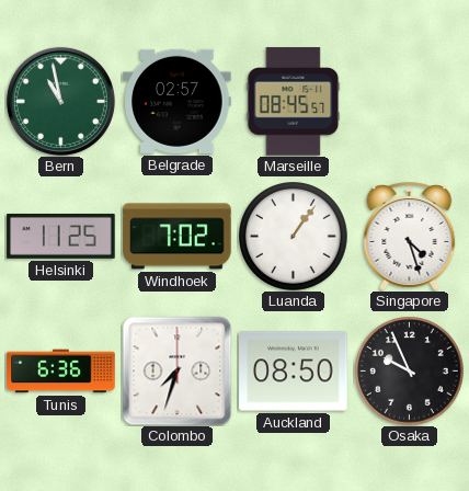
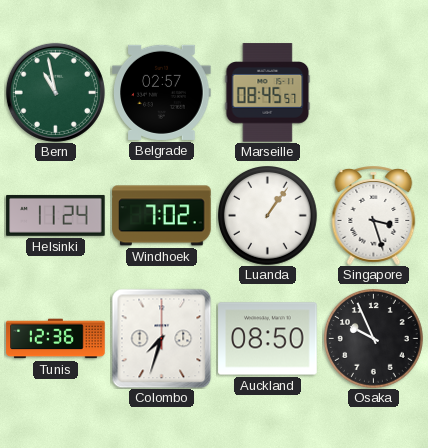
Helsinki: 11:25 -> 11:24
Singapore: 4:27 -> 3:27
Tunis: 6:36 -> 12:36
